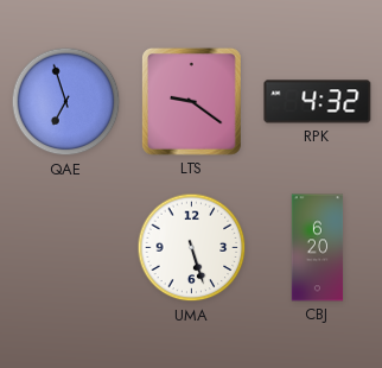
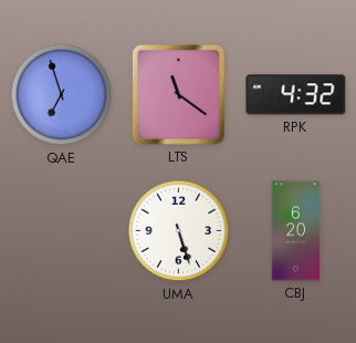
LTS: 9:21 -> 11:21
